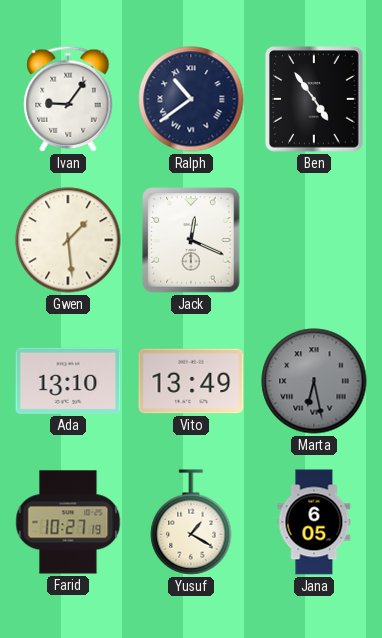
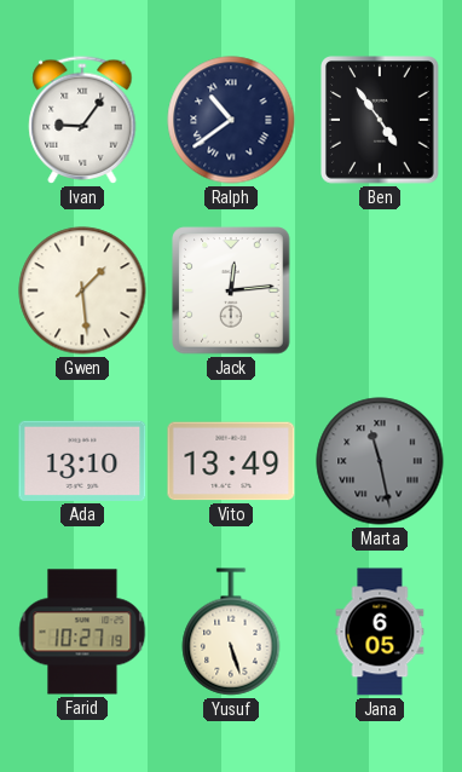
Jack: 12:19 -> 12:14
Marta: 6:28 -> 11:28
Yusuf: 1:20 -> 5:27
